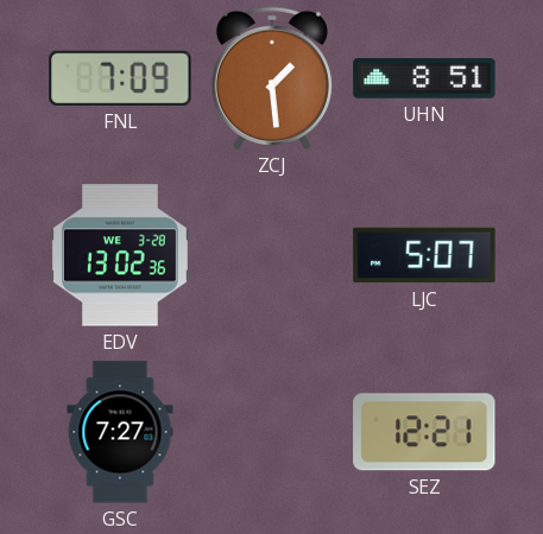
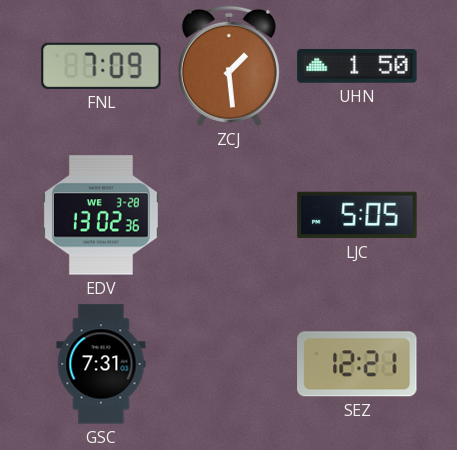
UHN: 8:51 -> 1:50
LJC: 5:07 -> 5:05
GSC: 7:27 -> 7:31
